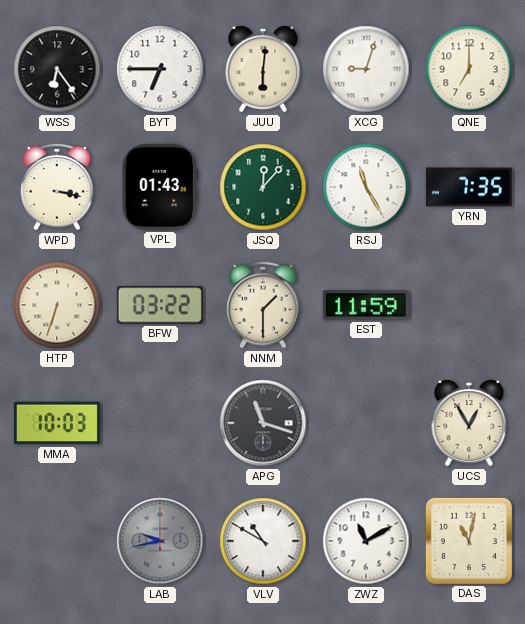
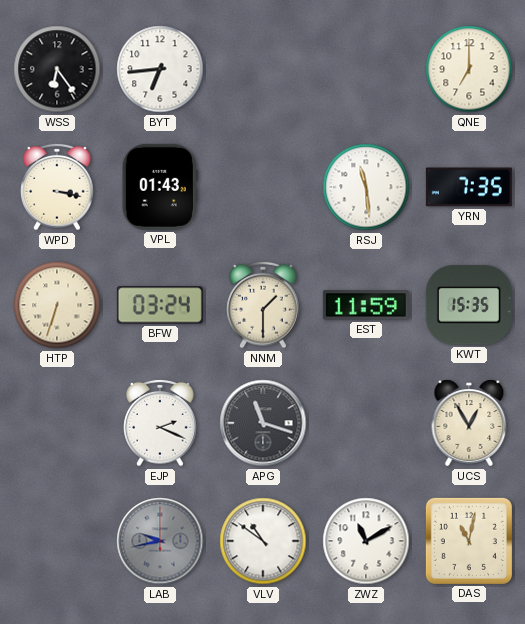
BYT: 6:45 -> 6:44
JUU: 6:01 -> none
XCG: 9:03 -> none
JSQ: 12:07 -> none
RSJ: 11:25 -> 11:29
BFW: 03:22 -> 03:24
KWT: none -> 15:35
MMA: 10:03 -> none
EJP: none -> 2:19
VLV: 10:50 -> 10:51
